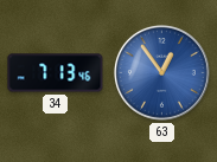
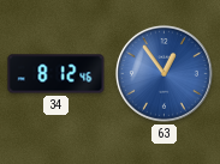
34: 7:13 -> 8:12
